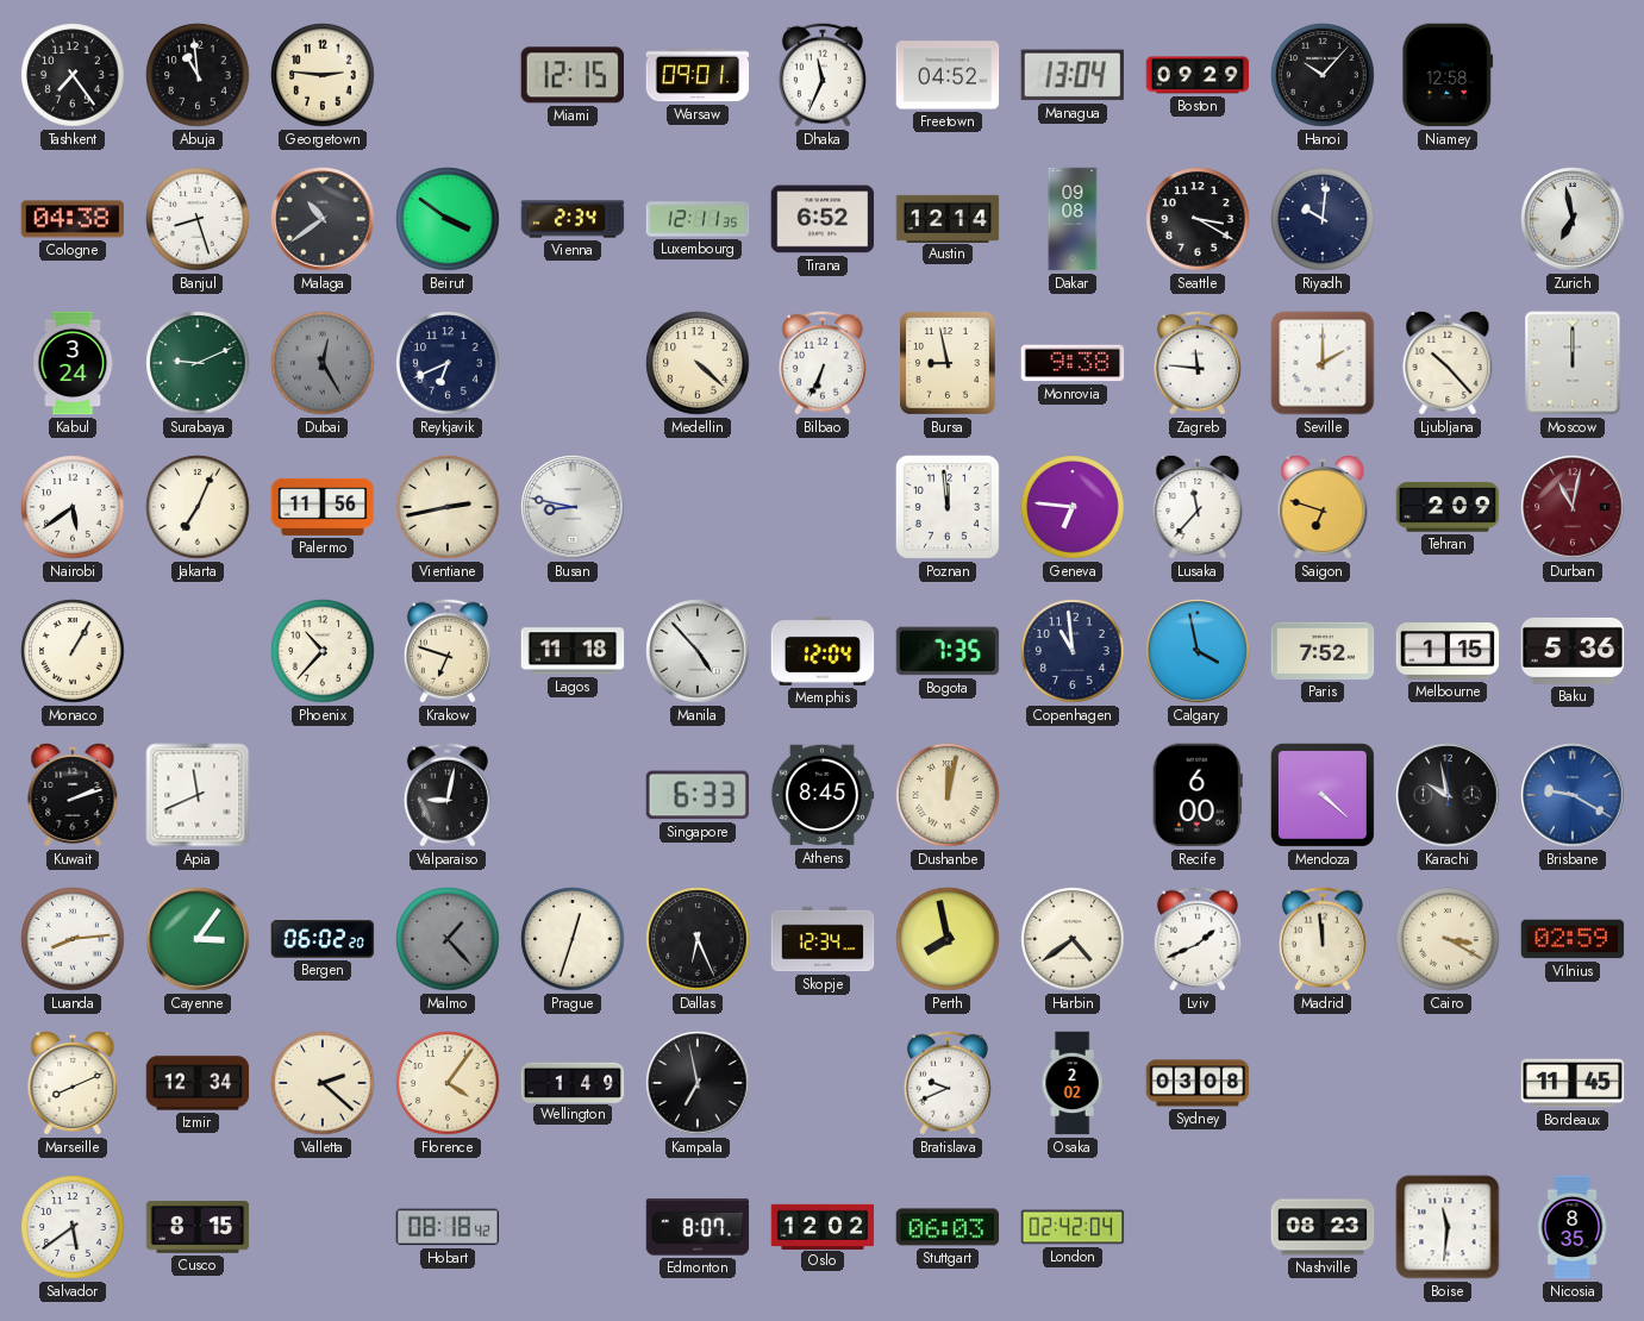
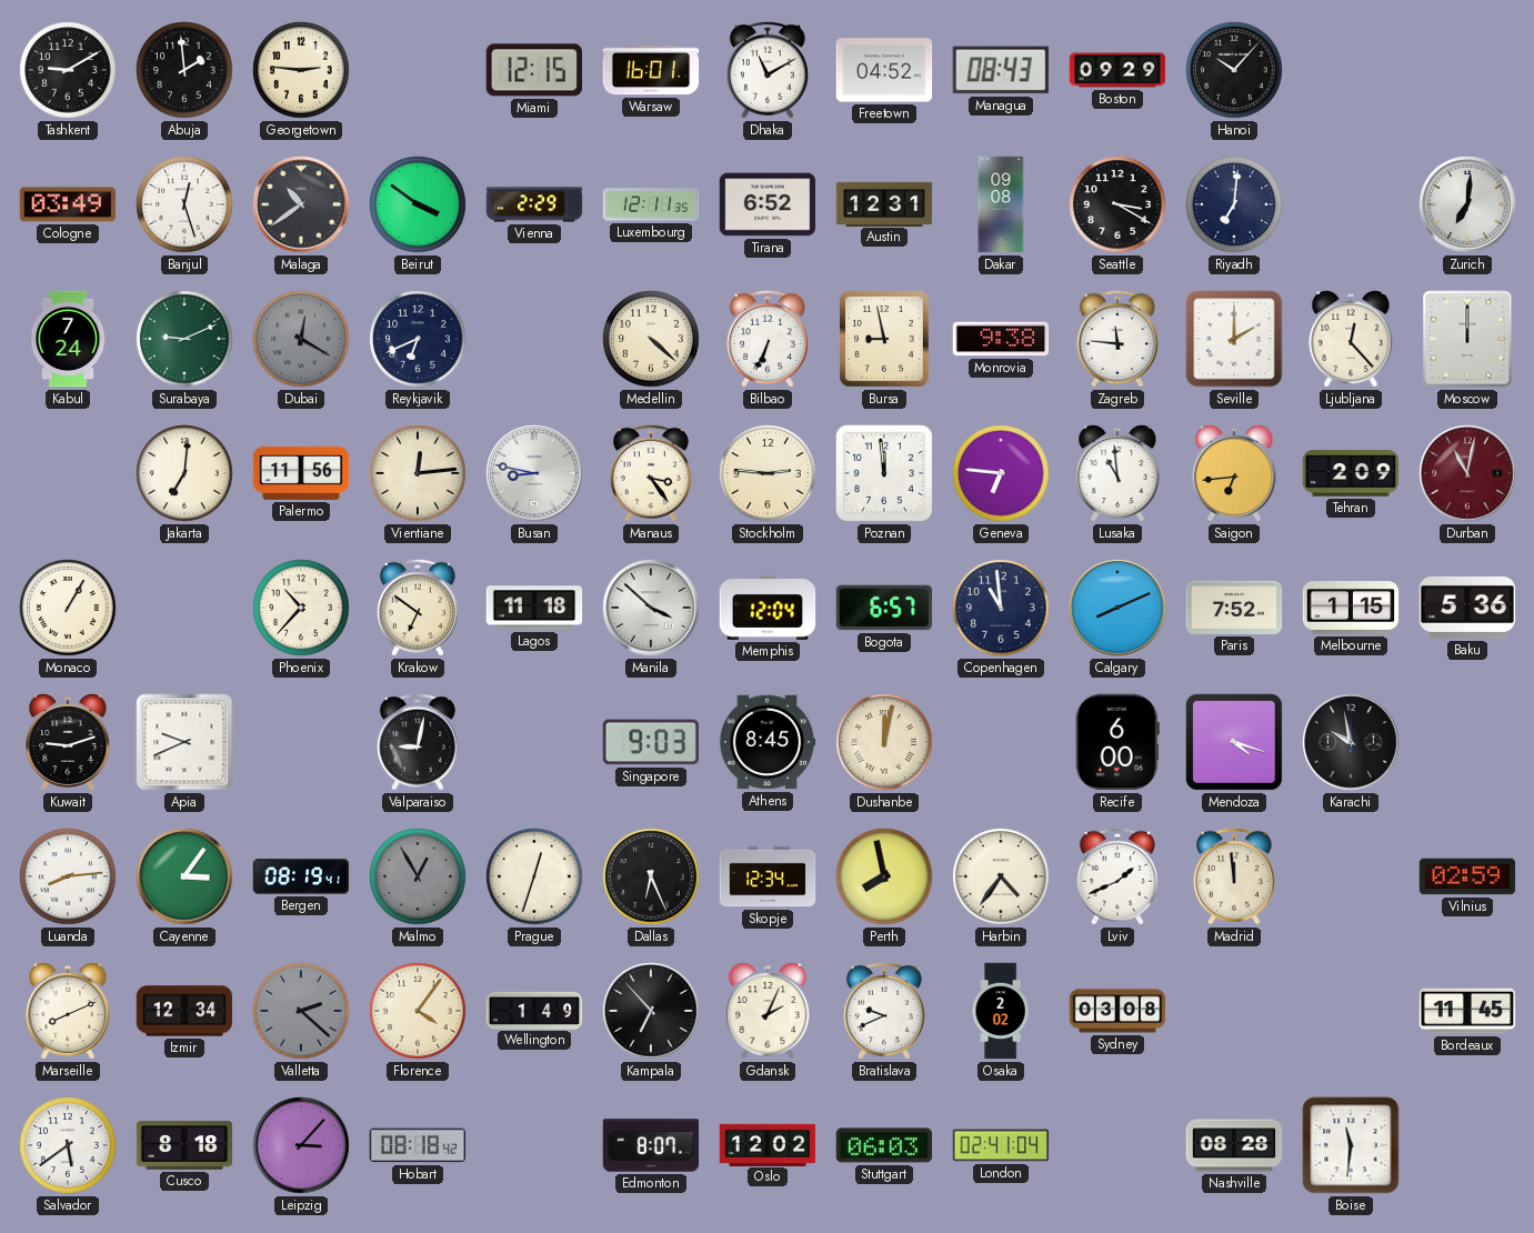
Tashkent: 7:24 -> 9:10
Abuja: 10:59 -> 1:59
Warsaw: 09:01 -> 16:01
Dhaka: 11:34 -> 11:10
Managua: 13:04 -> 08:43
Niamey: 12:58 -> none
Cologne: 04:38 -> 03:49
Banjul: 8:27 -> 12:27
Vienna: 2:34 -> 2:29
Austin: 12:14 -> 12:31
Riyadh: 10:01 -> 7:01
Zurich: 6:58 -> 7:01
Kabul: 3:24 -> 7:24
Dubai: 12:25 -> 12:20
Ljubljana: 10:23 -> 12:23
Nairobi: 5:39 -> none
Jakarta: 7:04 -> 7:01
Vientiane: 2:43 -> 12:14
Manaus: none -> 3:24
Stockholm: none -> 2:46
Lusaka: 11:37 -> 10:59
Saigon: 6:48 -> 6:44
Krakow: 6:48 -> 6:51
Manila: 4:53 -> 3:52
Bogota: 7:35 -> 6:57
Calgary: 3:58 -> 8:11
Kuwait: 2:12 -> 9:12
Apia: 11:41 -> 9:41
Singapore: 6:33 -> 9:03
Mendoza: 4:22 -> 4:18
Brisbane: 9:20 -> none
Bergen: 06:02 -> 08:19
Malmo: 1:23 -> 12:55
Harbin: 4:39 -> 4:36
Cairo: 3:20 -> none
Valletta dial: cream -> grey
Kampala: 6:58 -> 6:53
Gdansk: none -> 2:04
Cusco: 8:15 -> 8:18
Leipzig: none -> 3:07
London: 02:42 -> 02:41
Nashville: 08:23 -> 08:28
Nicosia: 8:35 -> none
